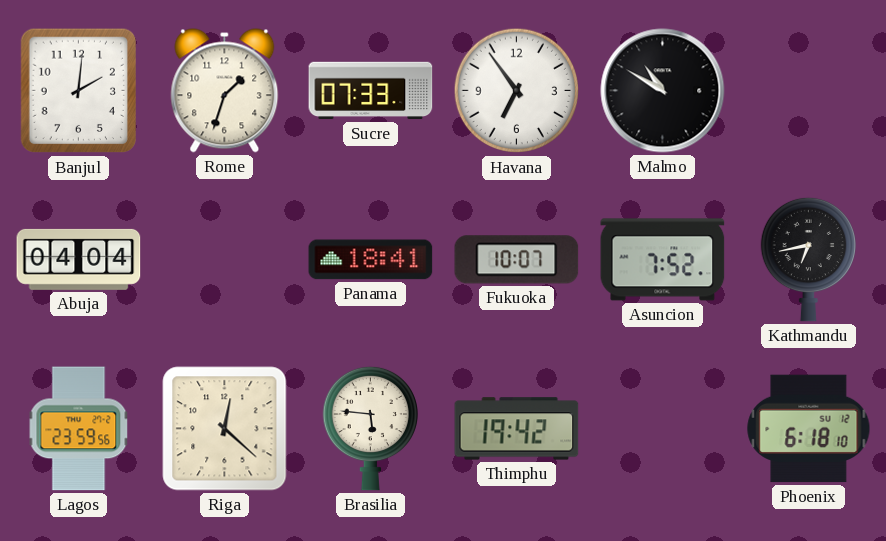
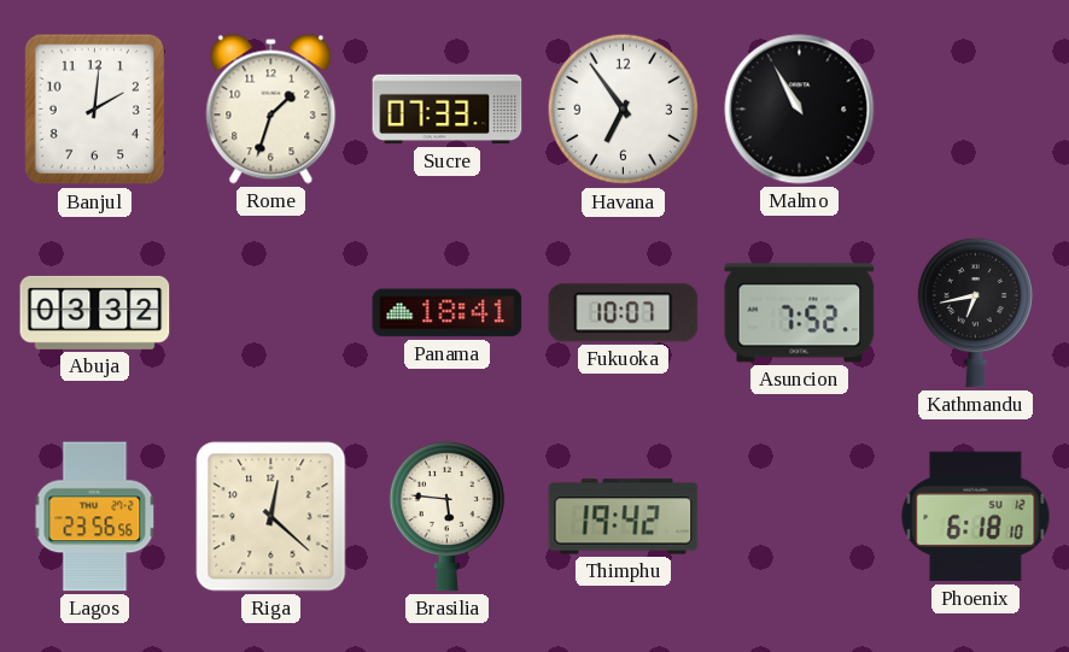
Malmo: 10:50 -> 10:55
Abuja: 04:04 -> 03:32
Lagos: 23:59 -> 23:56
